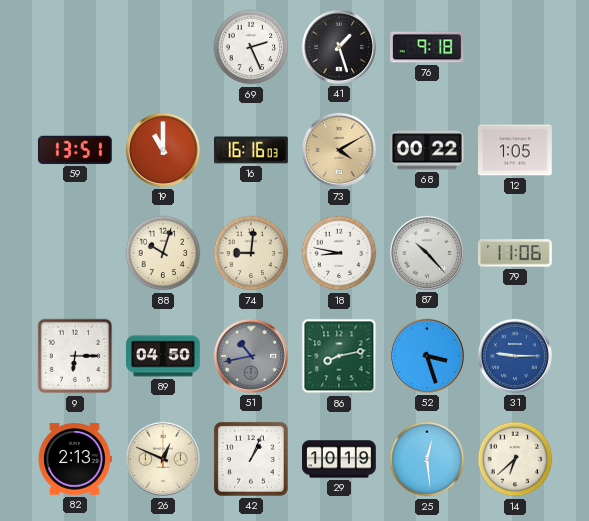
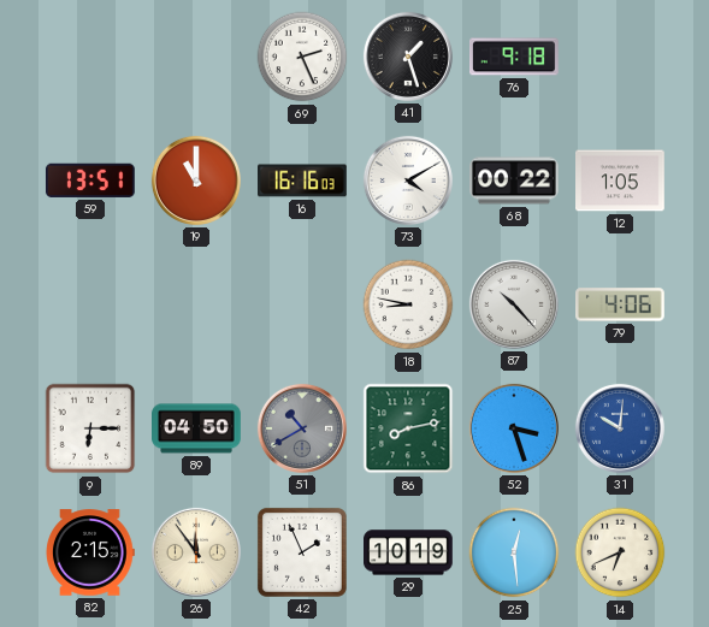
73 dial: champagne -> white
88: 10:03 -> none
74: 9:01 -> none
79: 11:06 -> 4:06
51: 10:43 -> 10:40
31: 9:15 -> 10:01
82: 2:13 -> 2:15
26: 12:49 -> 11:54
42: 1:04 -> 1:56
14: 6:38 -> 6:41
